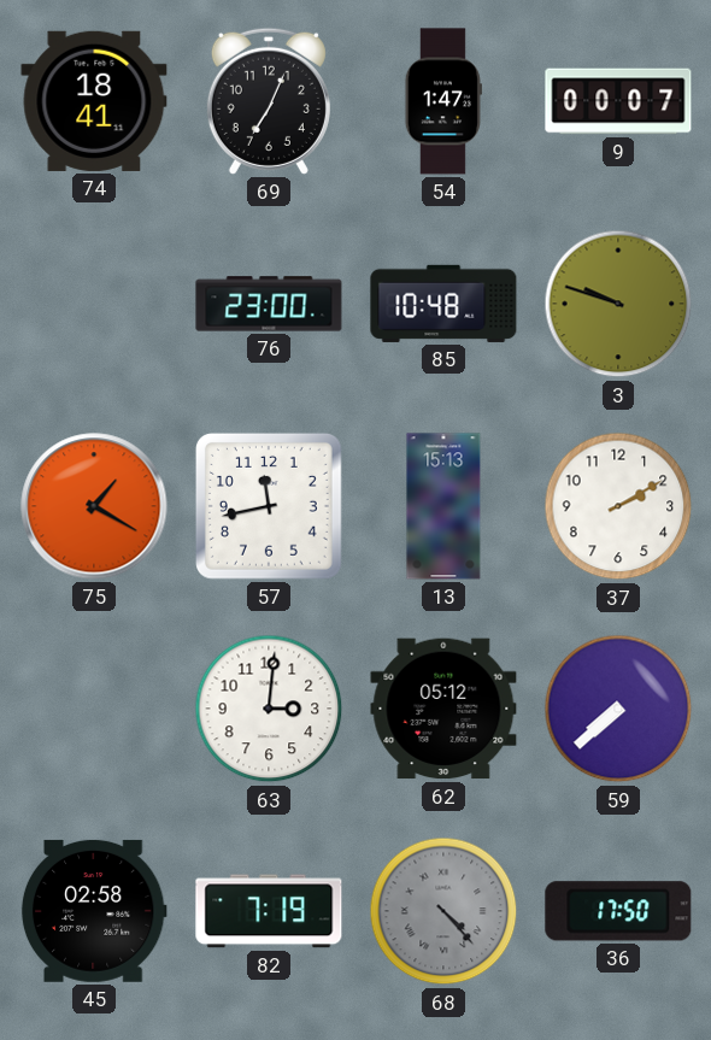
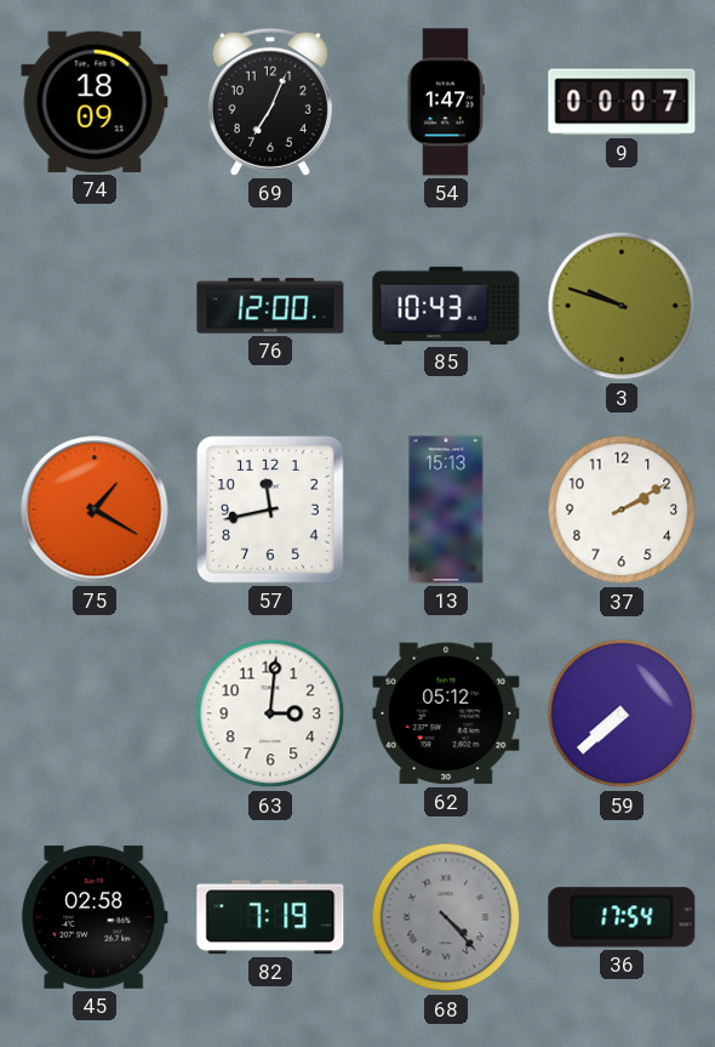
74: 18:41 -> 18:09
76: 23:00 -> 12:00
85: 10:48 -> 10:43
36: 17:50 -> 17:54
